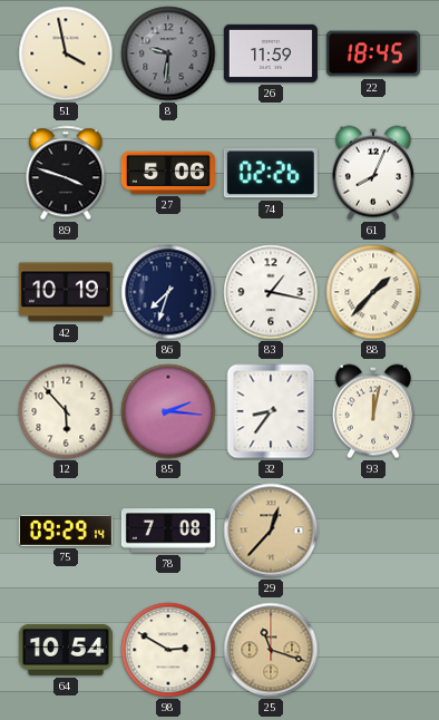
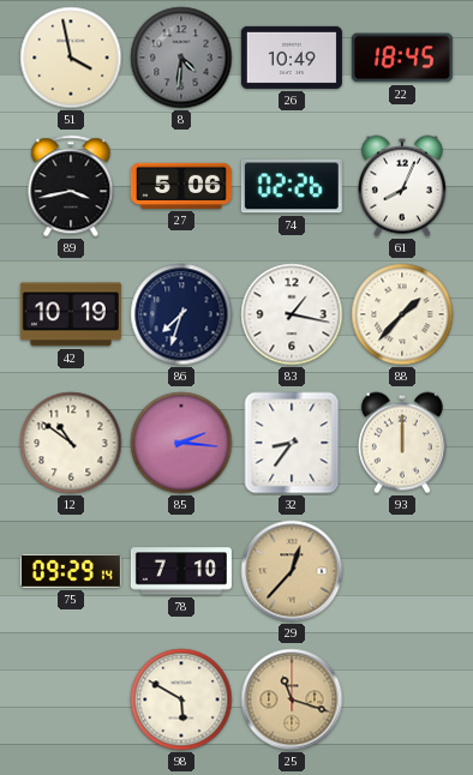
8: 9:31 -> 4:31
26: 11:59 -> 10:49
89: 3:48 -> 3:43
12: 5:53 -> 10:51
93: 12:02 -> 12:00
78: 7:08 -> 7:10
64: 10:54 -> none
98: 2:50 -> 5:50
